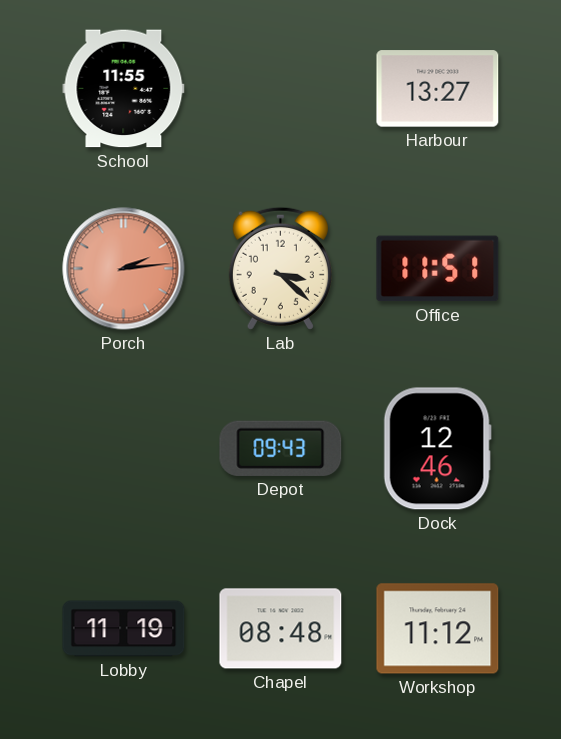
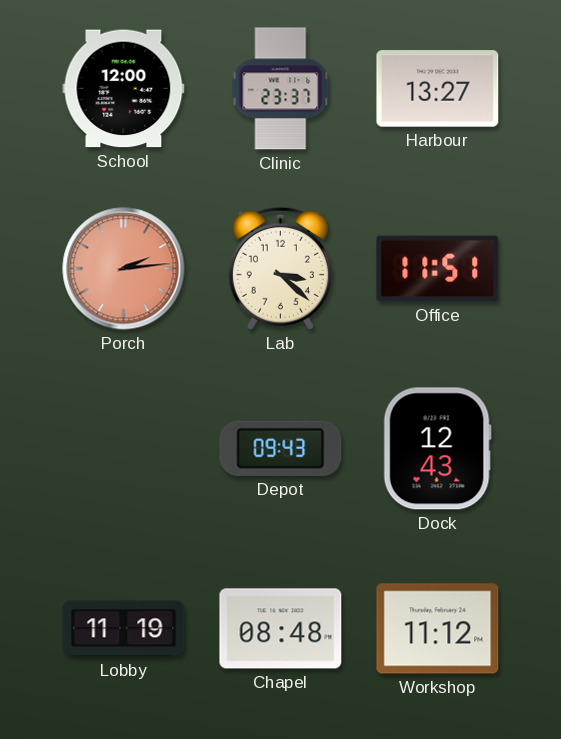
School: 11:55 -> 12:00
Clinic: none -> 23:37
Dock: 12:46 -> 12:43
